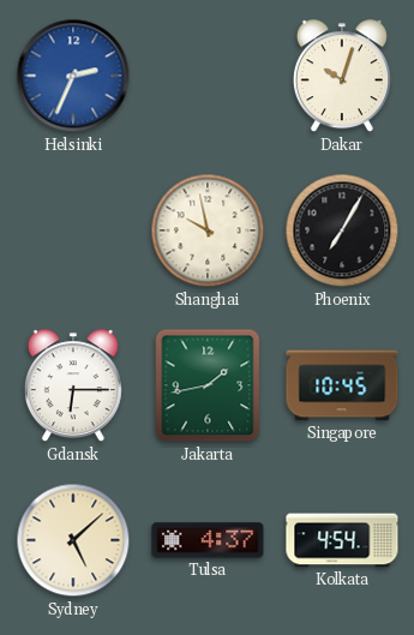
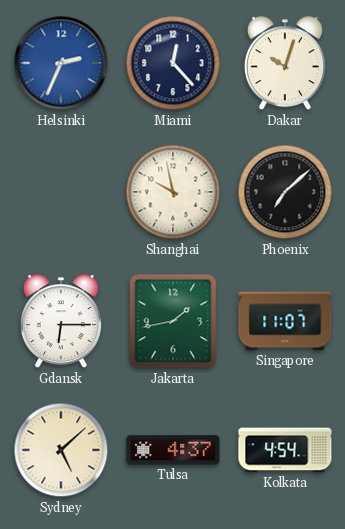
Miami: none -> 12:23
Phoenix: 7:05 -> 7:08
Singapore: 10:45 -> 11:07
